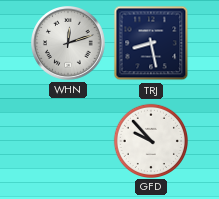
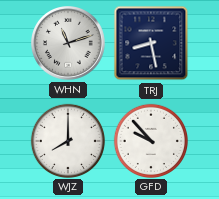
WHN: 12:12 -> 11:12
WJZ: none -> 8:00
